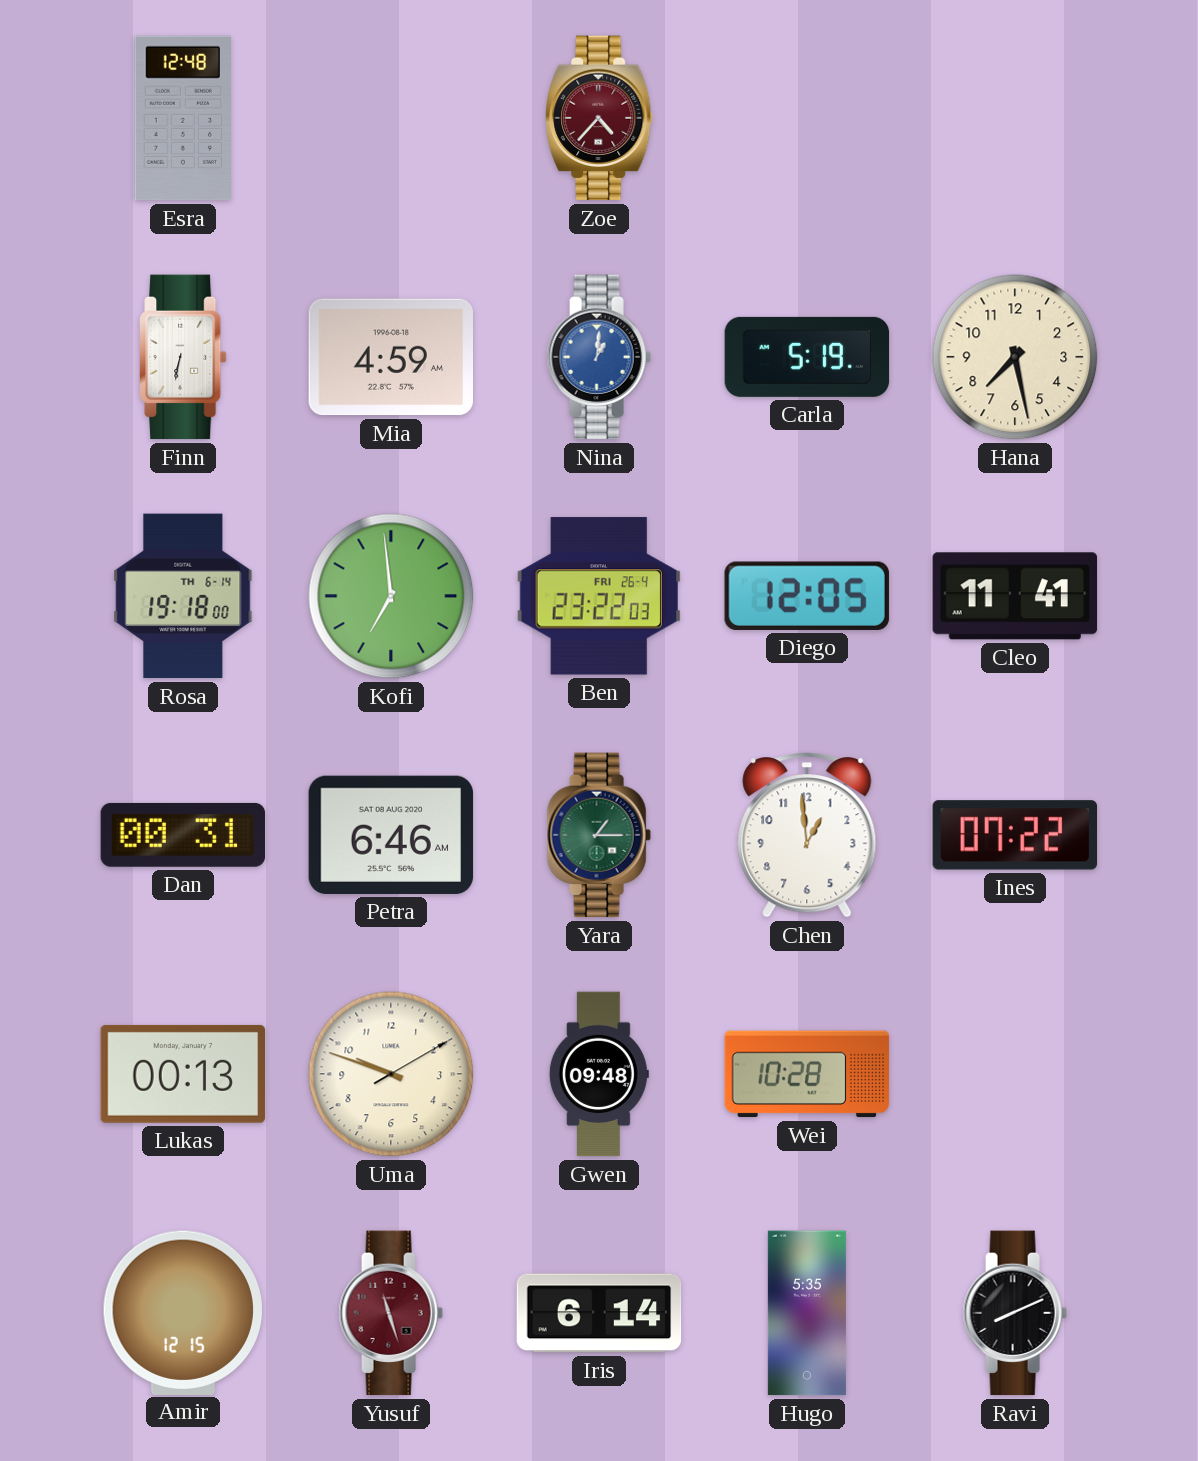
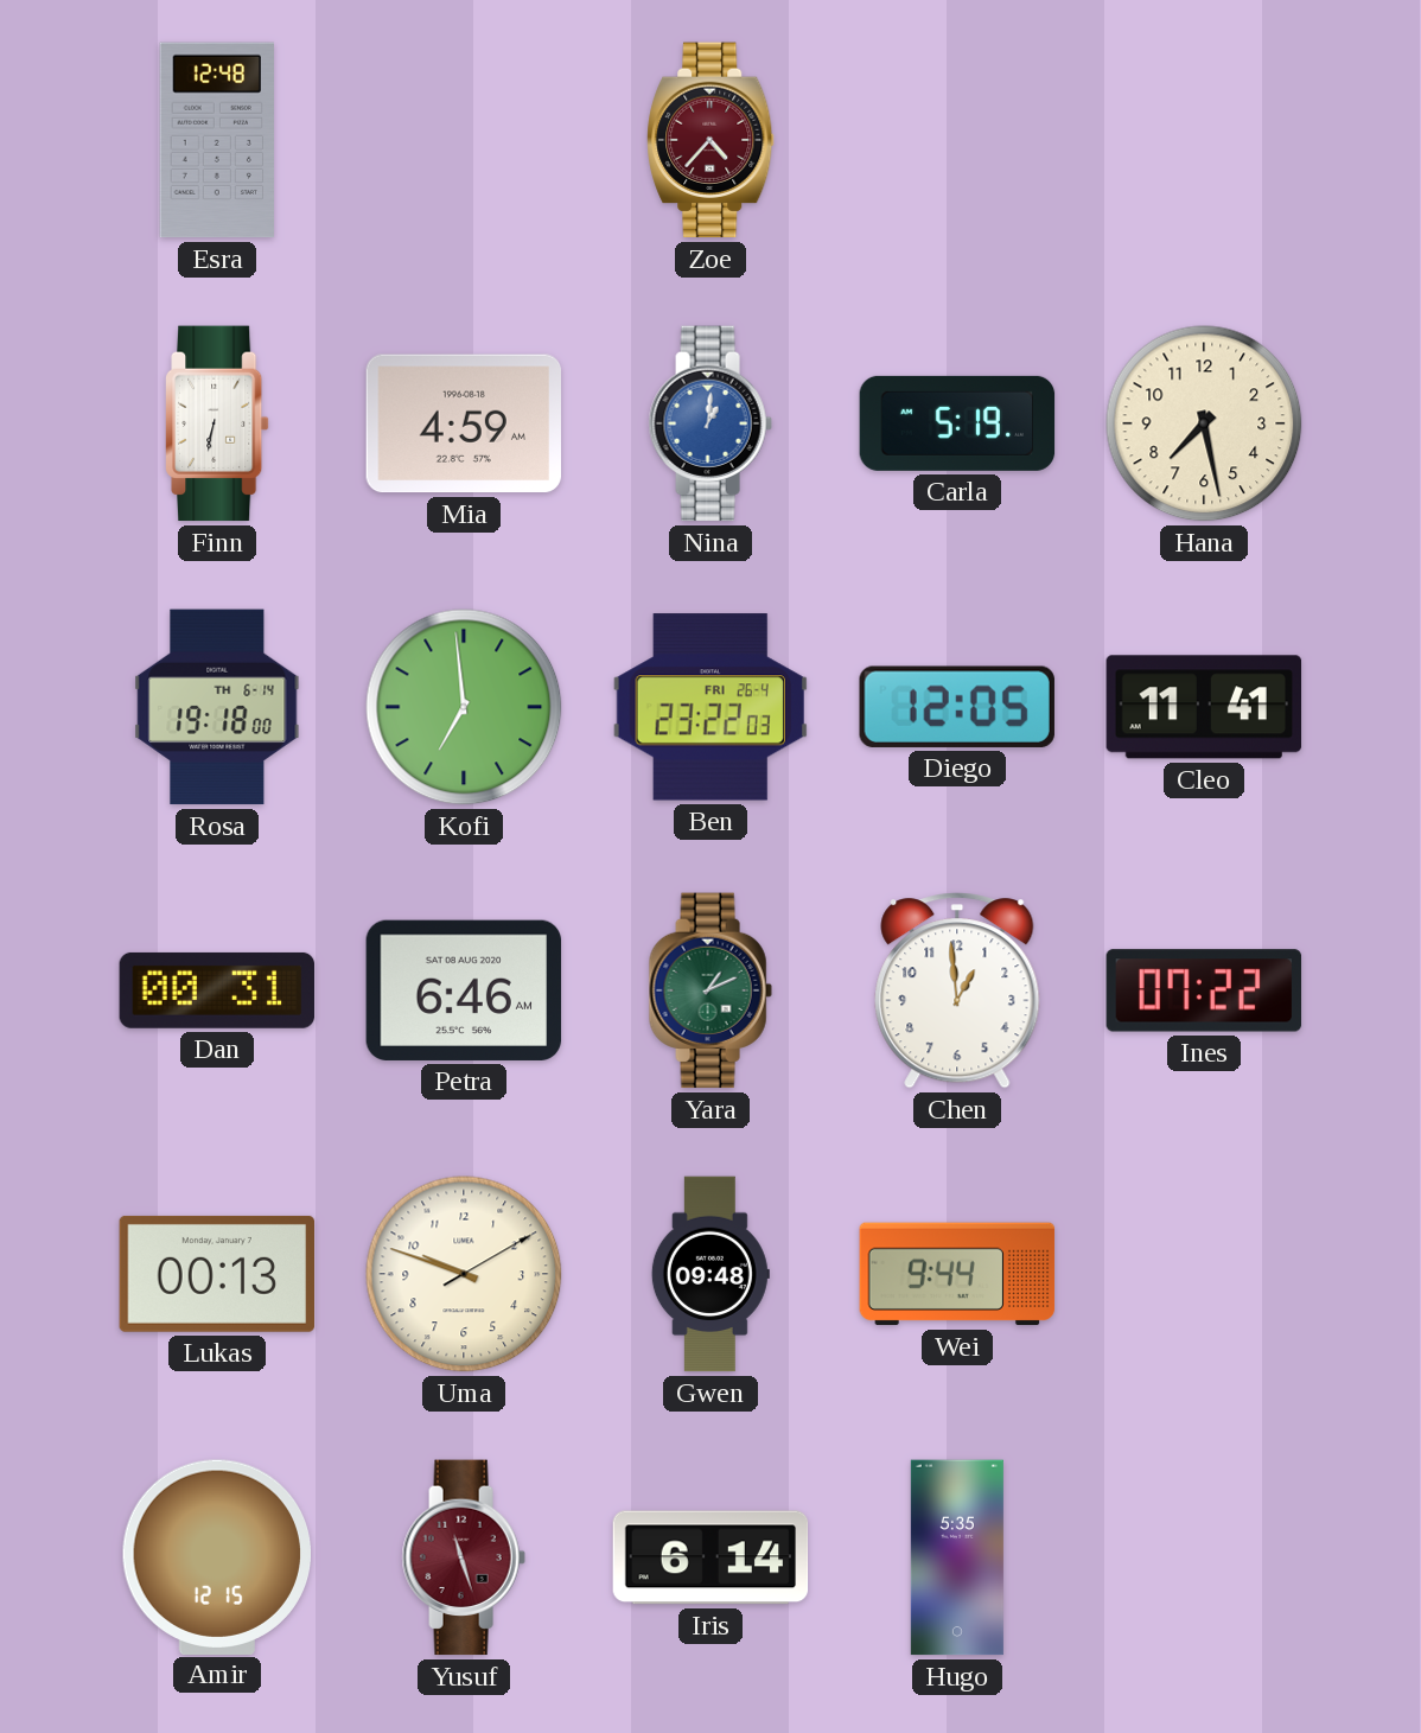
Yara: 1:15 -> 1:11
Wei: 10:28 -> 9:44
Ravi: 8:11 -> none
